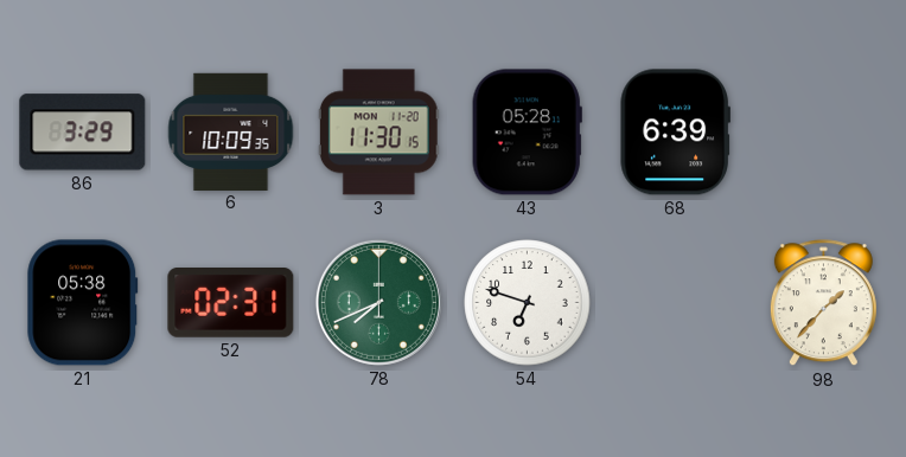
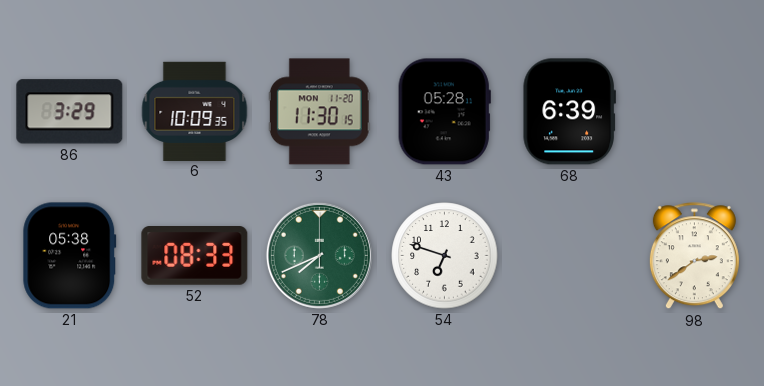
52: 02:31 -> 08:33
98: 1:37 -> 2:39
